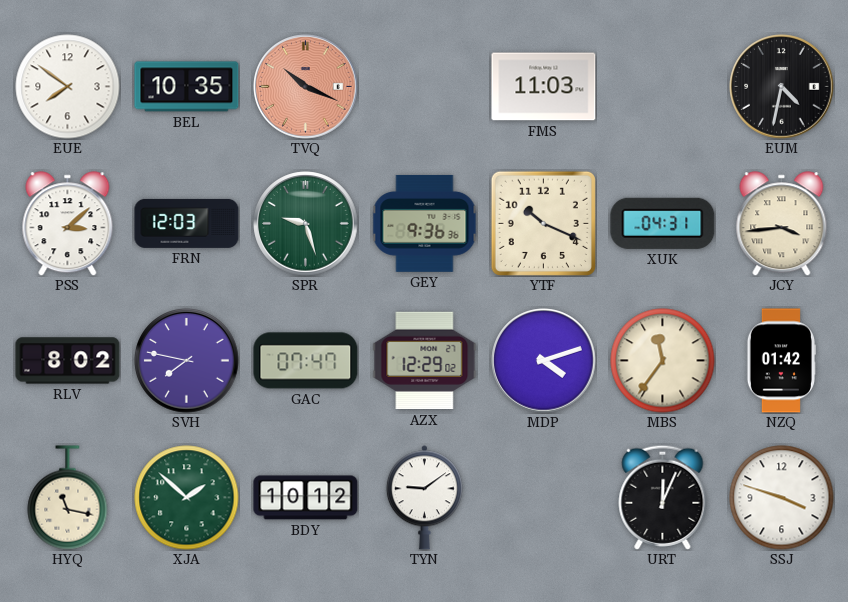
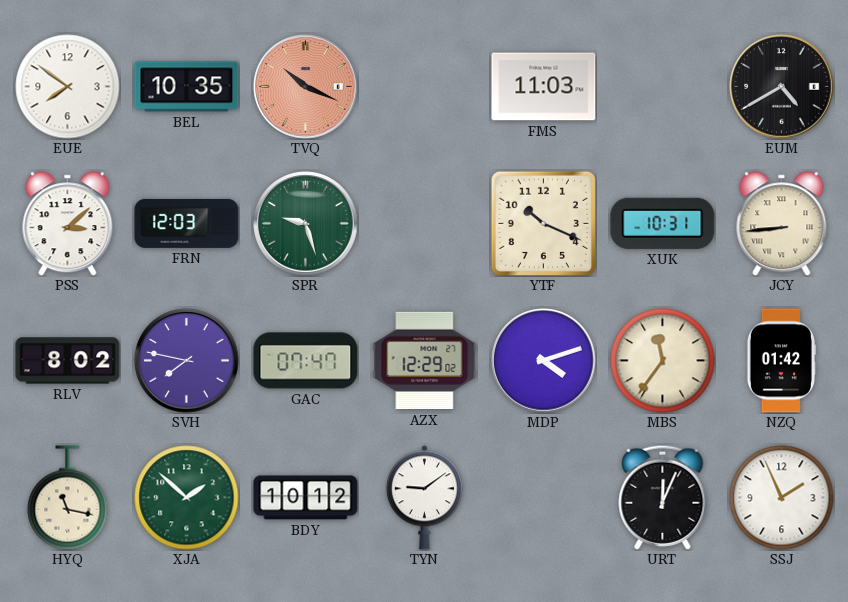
EUM: 4:32 -> 4:40
GEY: 9:36 -> none
XUK: 04:31 -> 10:31
JCY: 3:44 -> 8:44
SSJ: 3:48 -> 1:56
